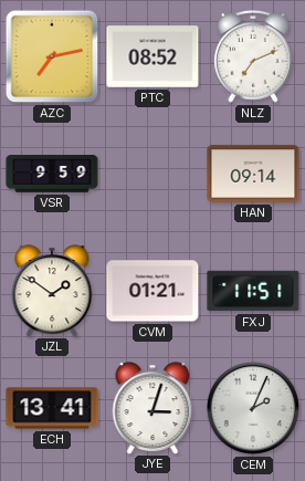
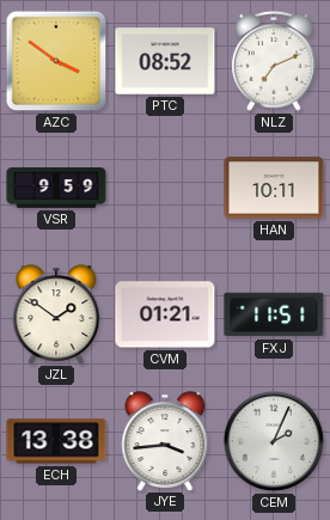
AZC: 7:13 -> 3:51
HAN: 09:14 -> 10:11
ECH: 13:41 -> 13:38
JYE: 3:03 -> 3:44
